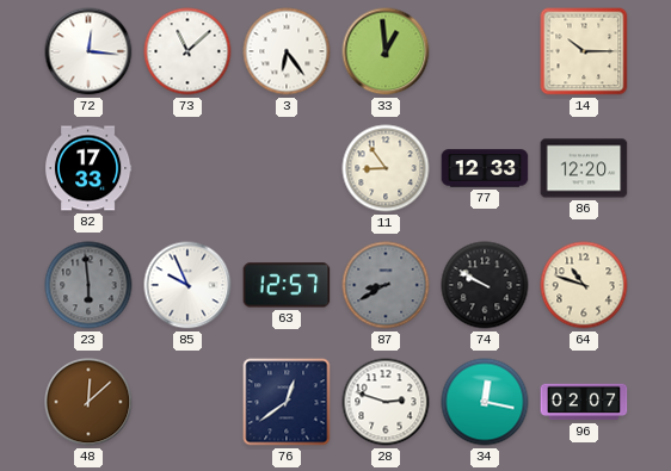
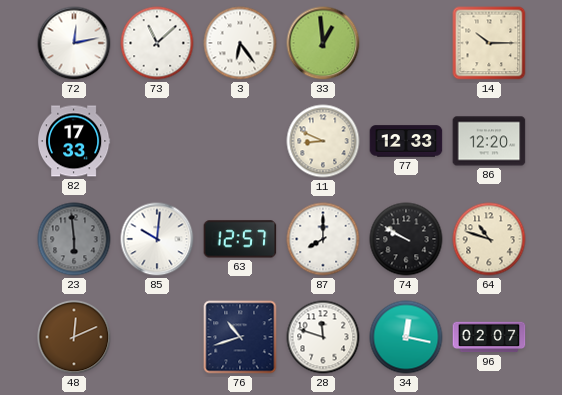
72: 12:16 -> 12:13
11: 8:54 -> 8:49
85: 9:56 -> 10:01
87: 8:40 -> 8:00
87 dial: grey -> white
48: 12:08 -> 12:11
76: 12:39 -> 10:42
28: 2:48 -> 11:48
